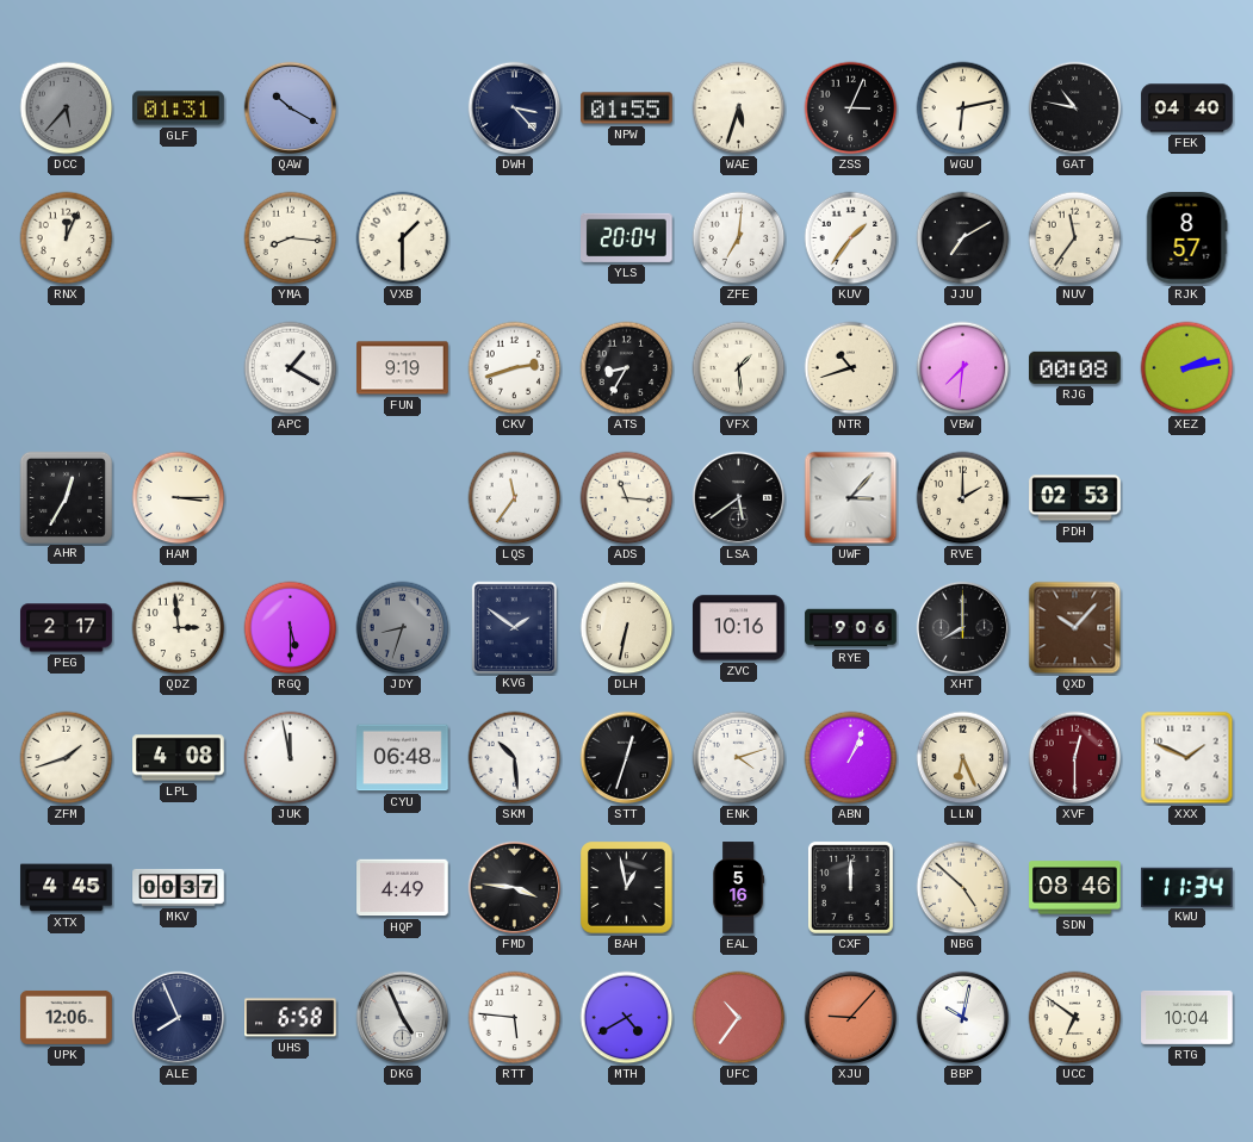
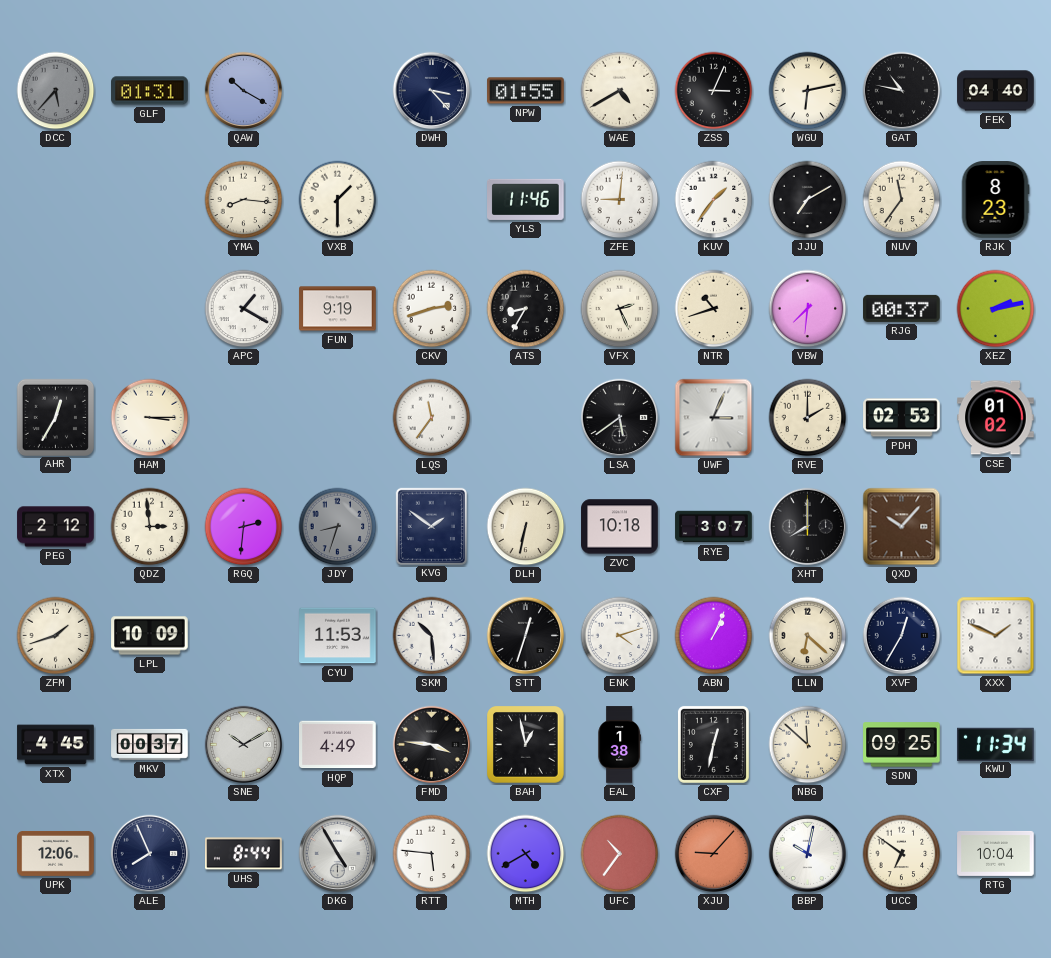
WAE: 5:33 -> 4:40
RNX: 12:04 -> none
YLS: 20:04 -> 11:46
ZFE: 7:01 -> 9:01
RJK: 8:57 -> 8:23
VFX: 1:29 -> 2:26
RJG: 00:08 -> 00:37
ADS: 11:16 -> none
UWF: 3:07 -> 3:04
CSE: none -> 01:02
PEG: 2:17 -> 2:12
RGQ: 5:30 -> 2:31
ZVC: 10:16 -> 10:18
RYE: 9:06 -> 3:07
LPL: 4:08 -> 10:09
JUK: 11:58 -> none
CYU: 06:48 -> 11:53
LLN: 6:26 -> 6:22
XVF: 12:30 -> 12:35
XVF dial: burgundy -> navy
SNE: none -> 10:10
EAL: 5:16 -> 1:38
CXF: 12:00 -> 12:32
NBG: 4:52 -> 11:52
SDN: 08:46 -> 09:25
UHS: 6:58 -> 8:44
DKG: 4:56 -> 4:55
